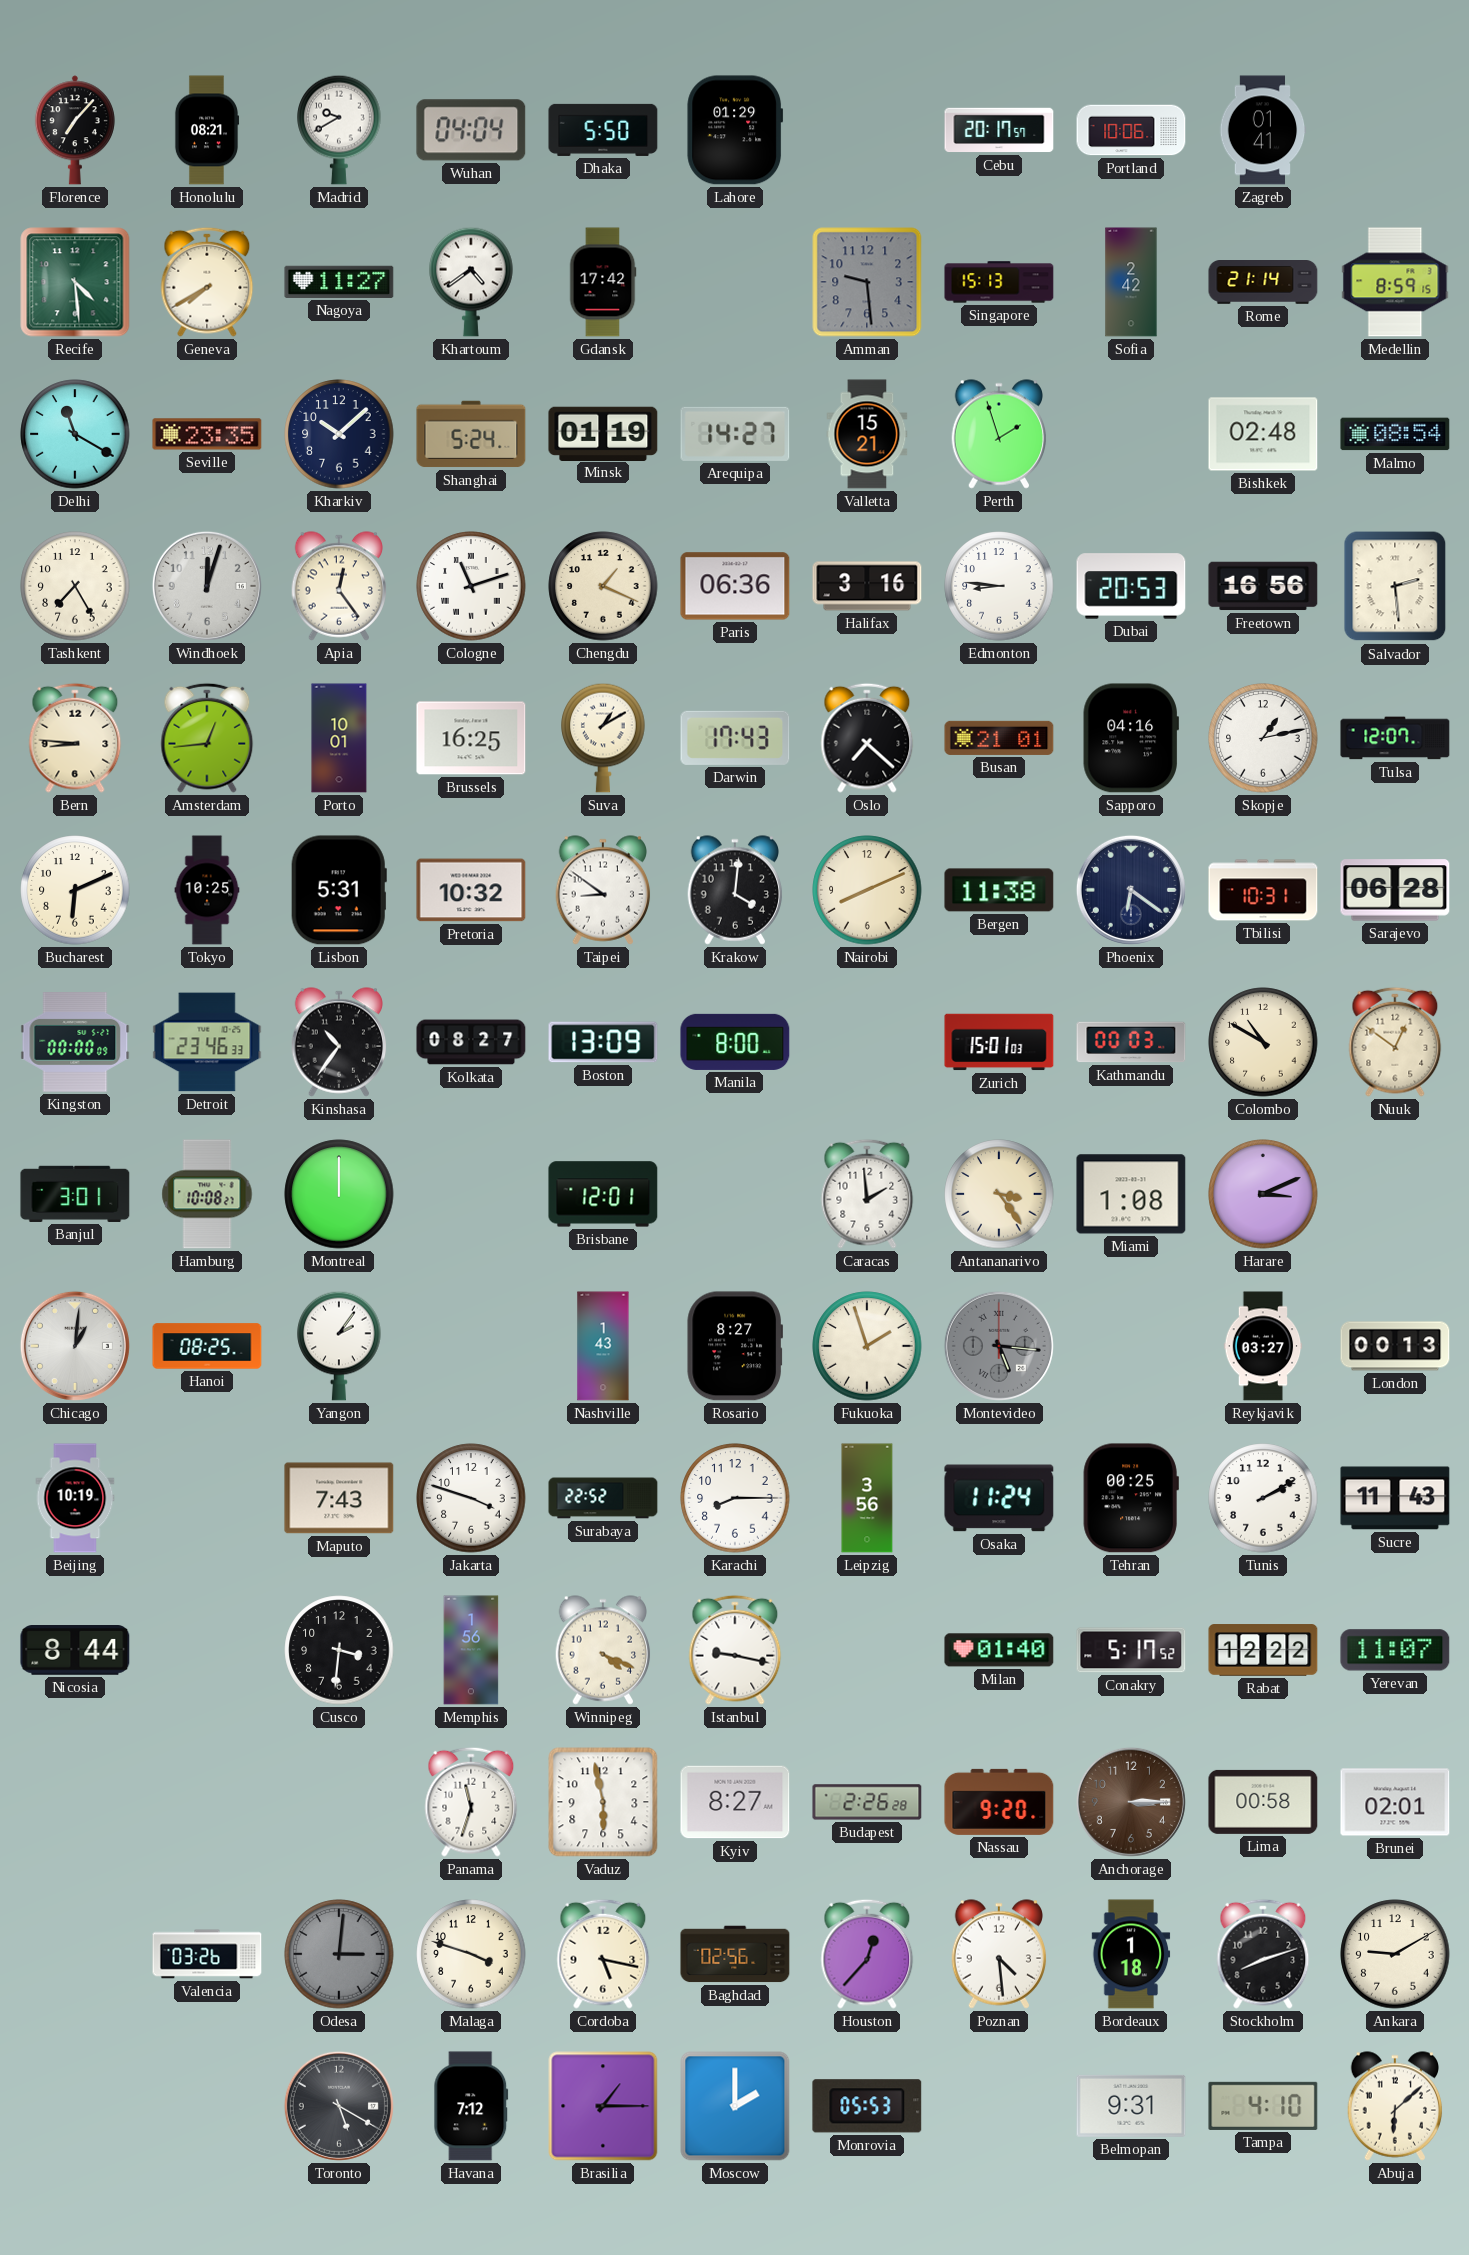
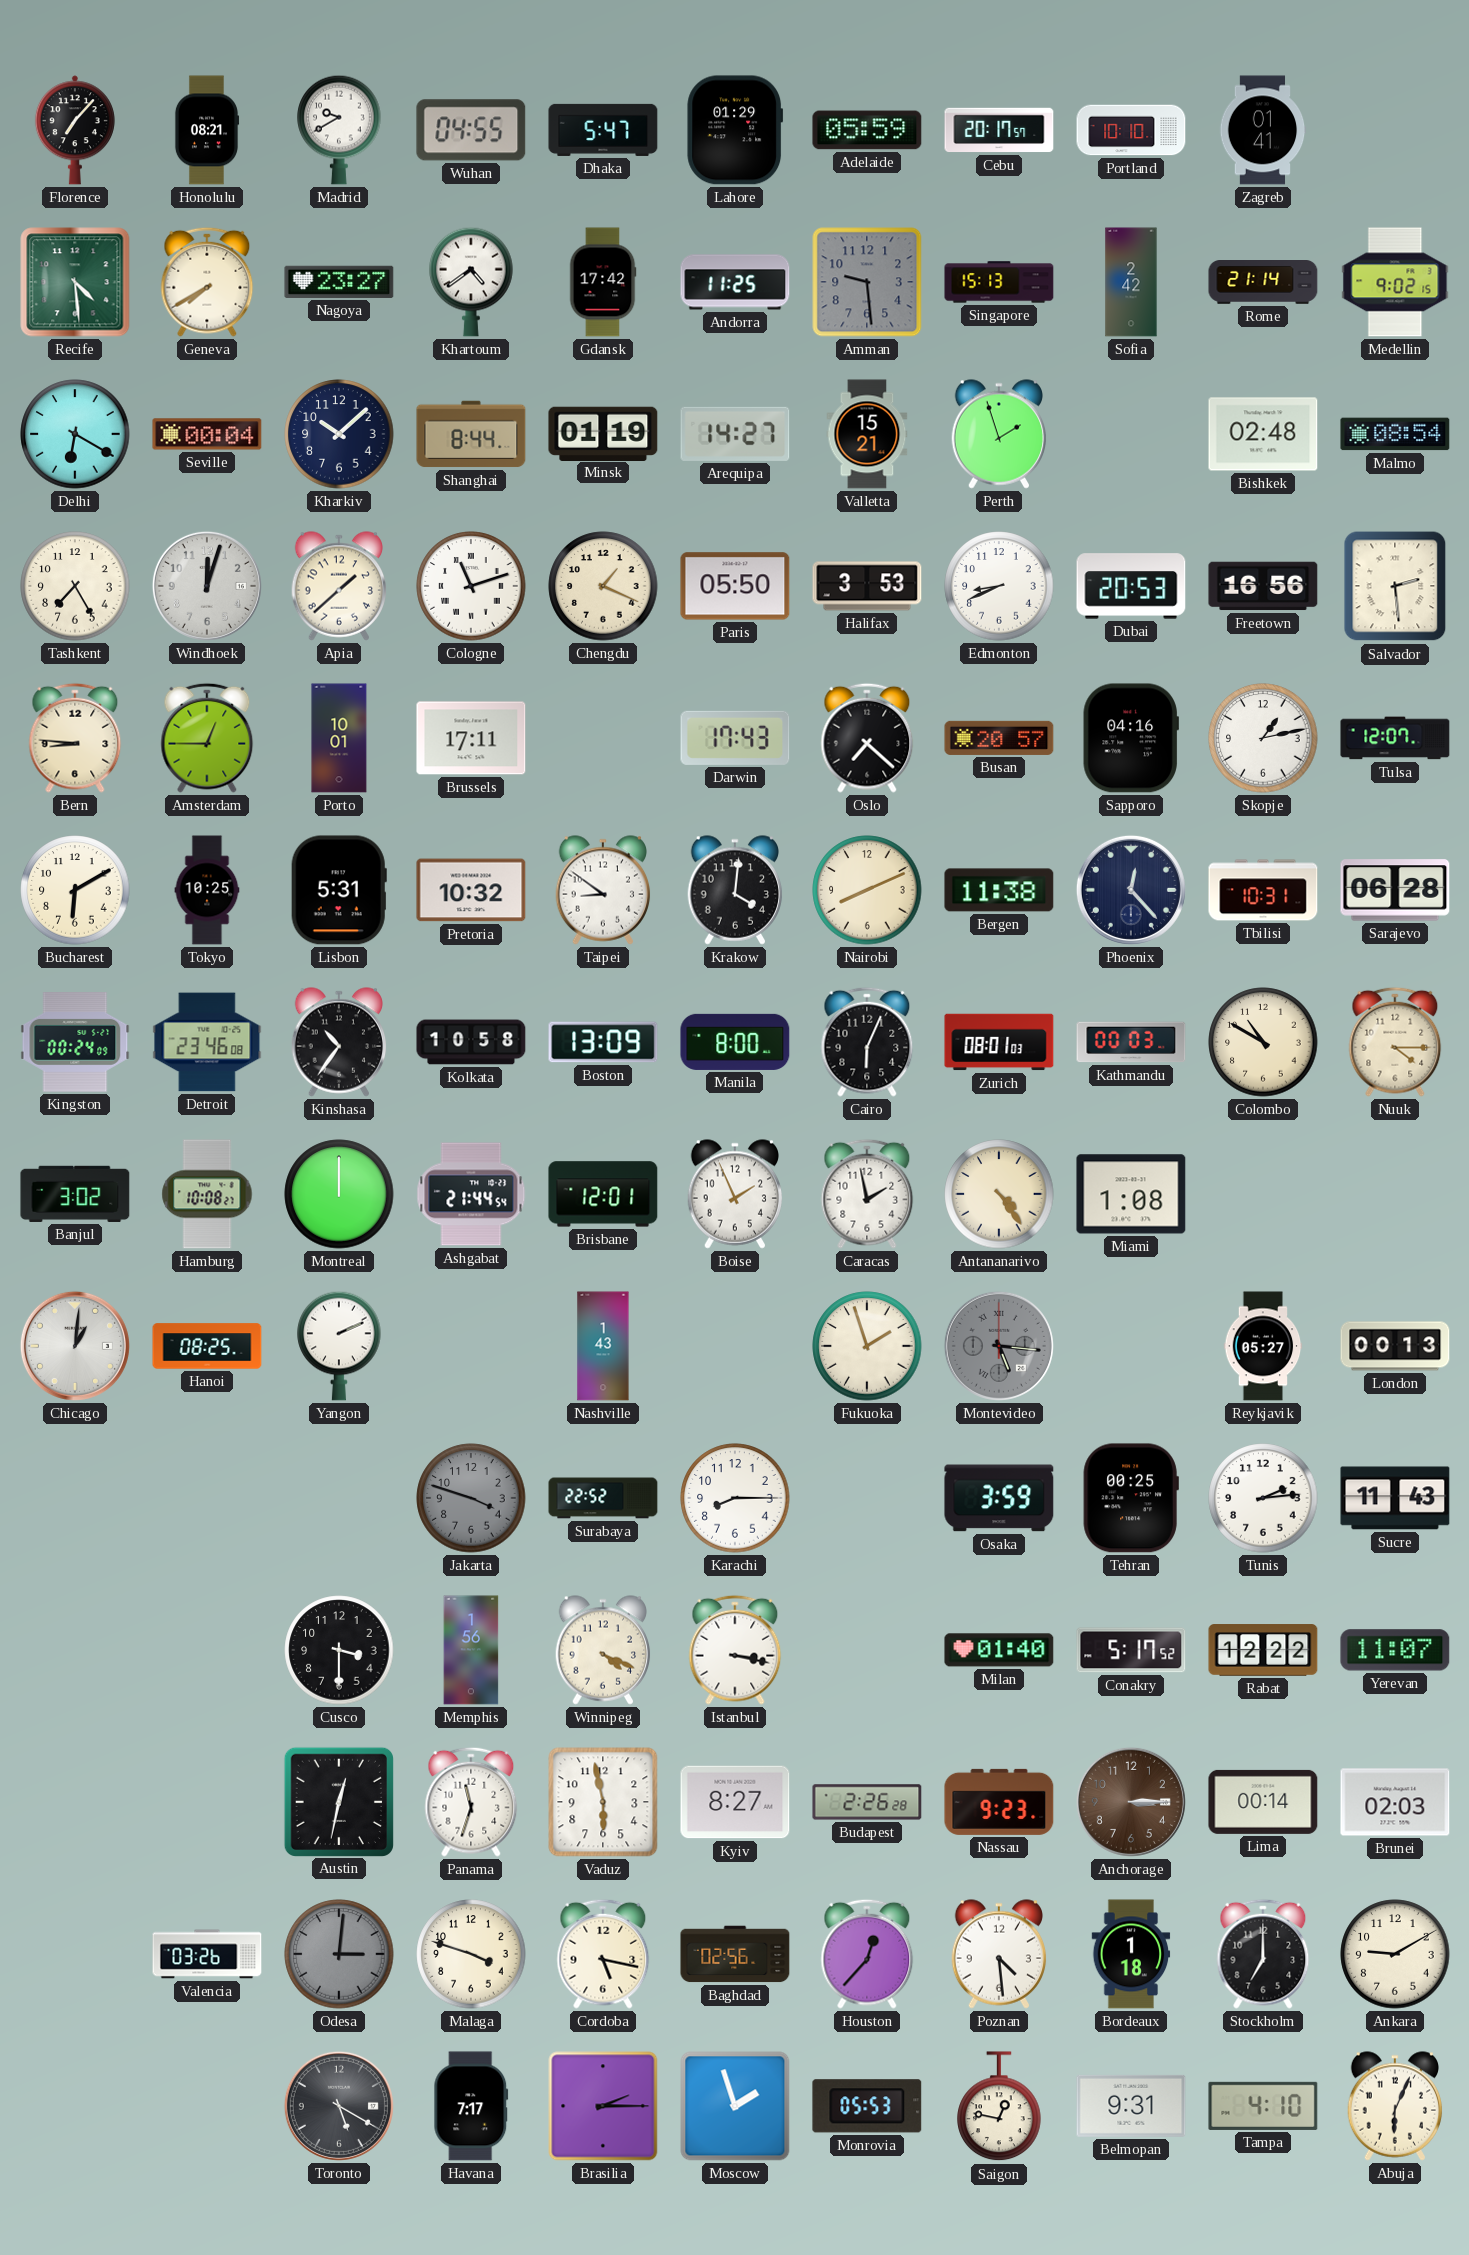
Wuhan: 04:04 -> 04:55
Dhaka: 5:50 -> 5:47
Adelaide: none -> 05:59
Portland: 10:06 -> 10:10
Nagoya: 11:27 -> 23:27
Andorra: none -> 11:25
Medellin: 8:59 -> 9:02
Delhi: 11:20 -> 6:20
Seville: 23:35 -> 00:04
Shanghai: 5:24 -> 8:44
Apia: 12:24 -> 1:38
Paris: 06:36 -> 05:50
Halifax: 3:16 -> 3:53
Edmonton: 8:46 -> 8:41
Amsterdam: 12:44 -> 12:45
Brussels: 16:25 -> 17:11
Suva: 1:10 -> none
Busan: 21:01 -> 20:57
Bucharest: 6:11 -> 6:10
Phoenix: 6:21 -> 12:23
Kingston: 00:00 -> 00:24
Detroit: 23:46:33 -> 23:46:08
Kolkata: 08:27 -> 10:58
Cairo: none -> 6:04
Zurich: 15:01 -> 08:01
Nuuk: 12:51 -> 4:15
Banjul: 3:01 -> 3:02
Ashgabat: none -> 21:44
Boise: none -> 1:56
Caracas: 1:59 -> 1:58
Antananarivo: 3:24 -> 4:24
Harare: 3:11 -> none
Yangon: 2:06 -> 2:11
Rosario: 8:27 -> none
Reykjavik: 03:27 -> 05:27
Beijing: 10:19 -> none
Maputo: 7:43 -> none
Jakarta dial: white -> grey
Leipzig: 3:56 -> none
Osaka: 11:24 -> 3:59
Tunis: 2:10 -> 2:14
Nicosia: 8:44 -> none
Cusco: 3:31 -> 3:30
Istanbul: 9:17 -> 3:17
Austin: none -> 12:32
Nassau: 9:20 -> 9:23
Lima: 00:58 -> 00:14
Brunei: 02:01 -> 02:03
Stockholm: 8:12 -> 7:00
Havana: 7:12 -> 7:17
Brasilia: 1:15 -> 2:15
Moscow: 2:00 -> 1:57
Saigon: none -> 12:47
Abuja: 6:08 -> 6:04
